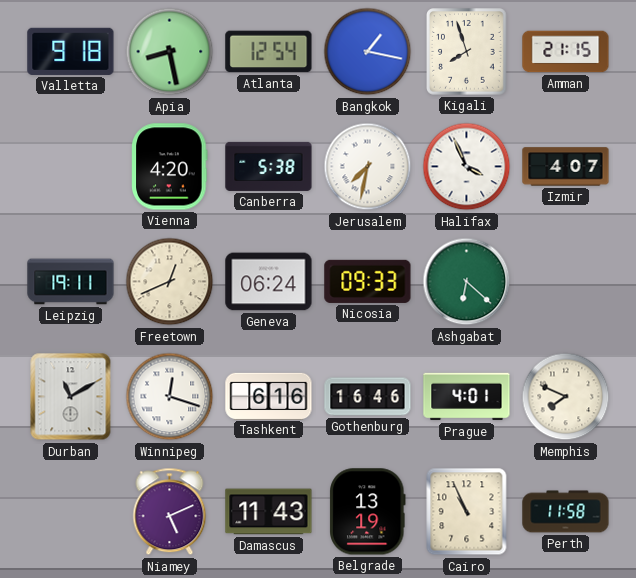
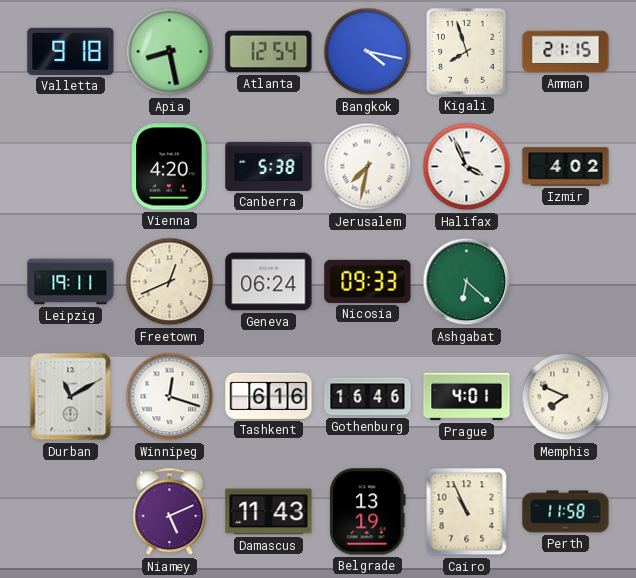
Bangkok: 1:17 -> 4:17
Izmir: 4:07 -> 4:02
